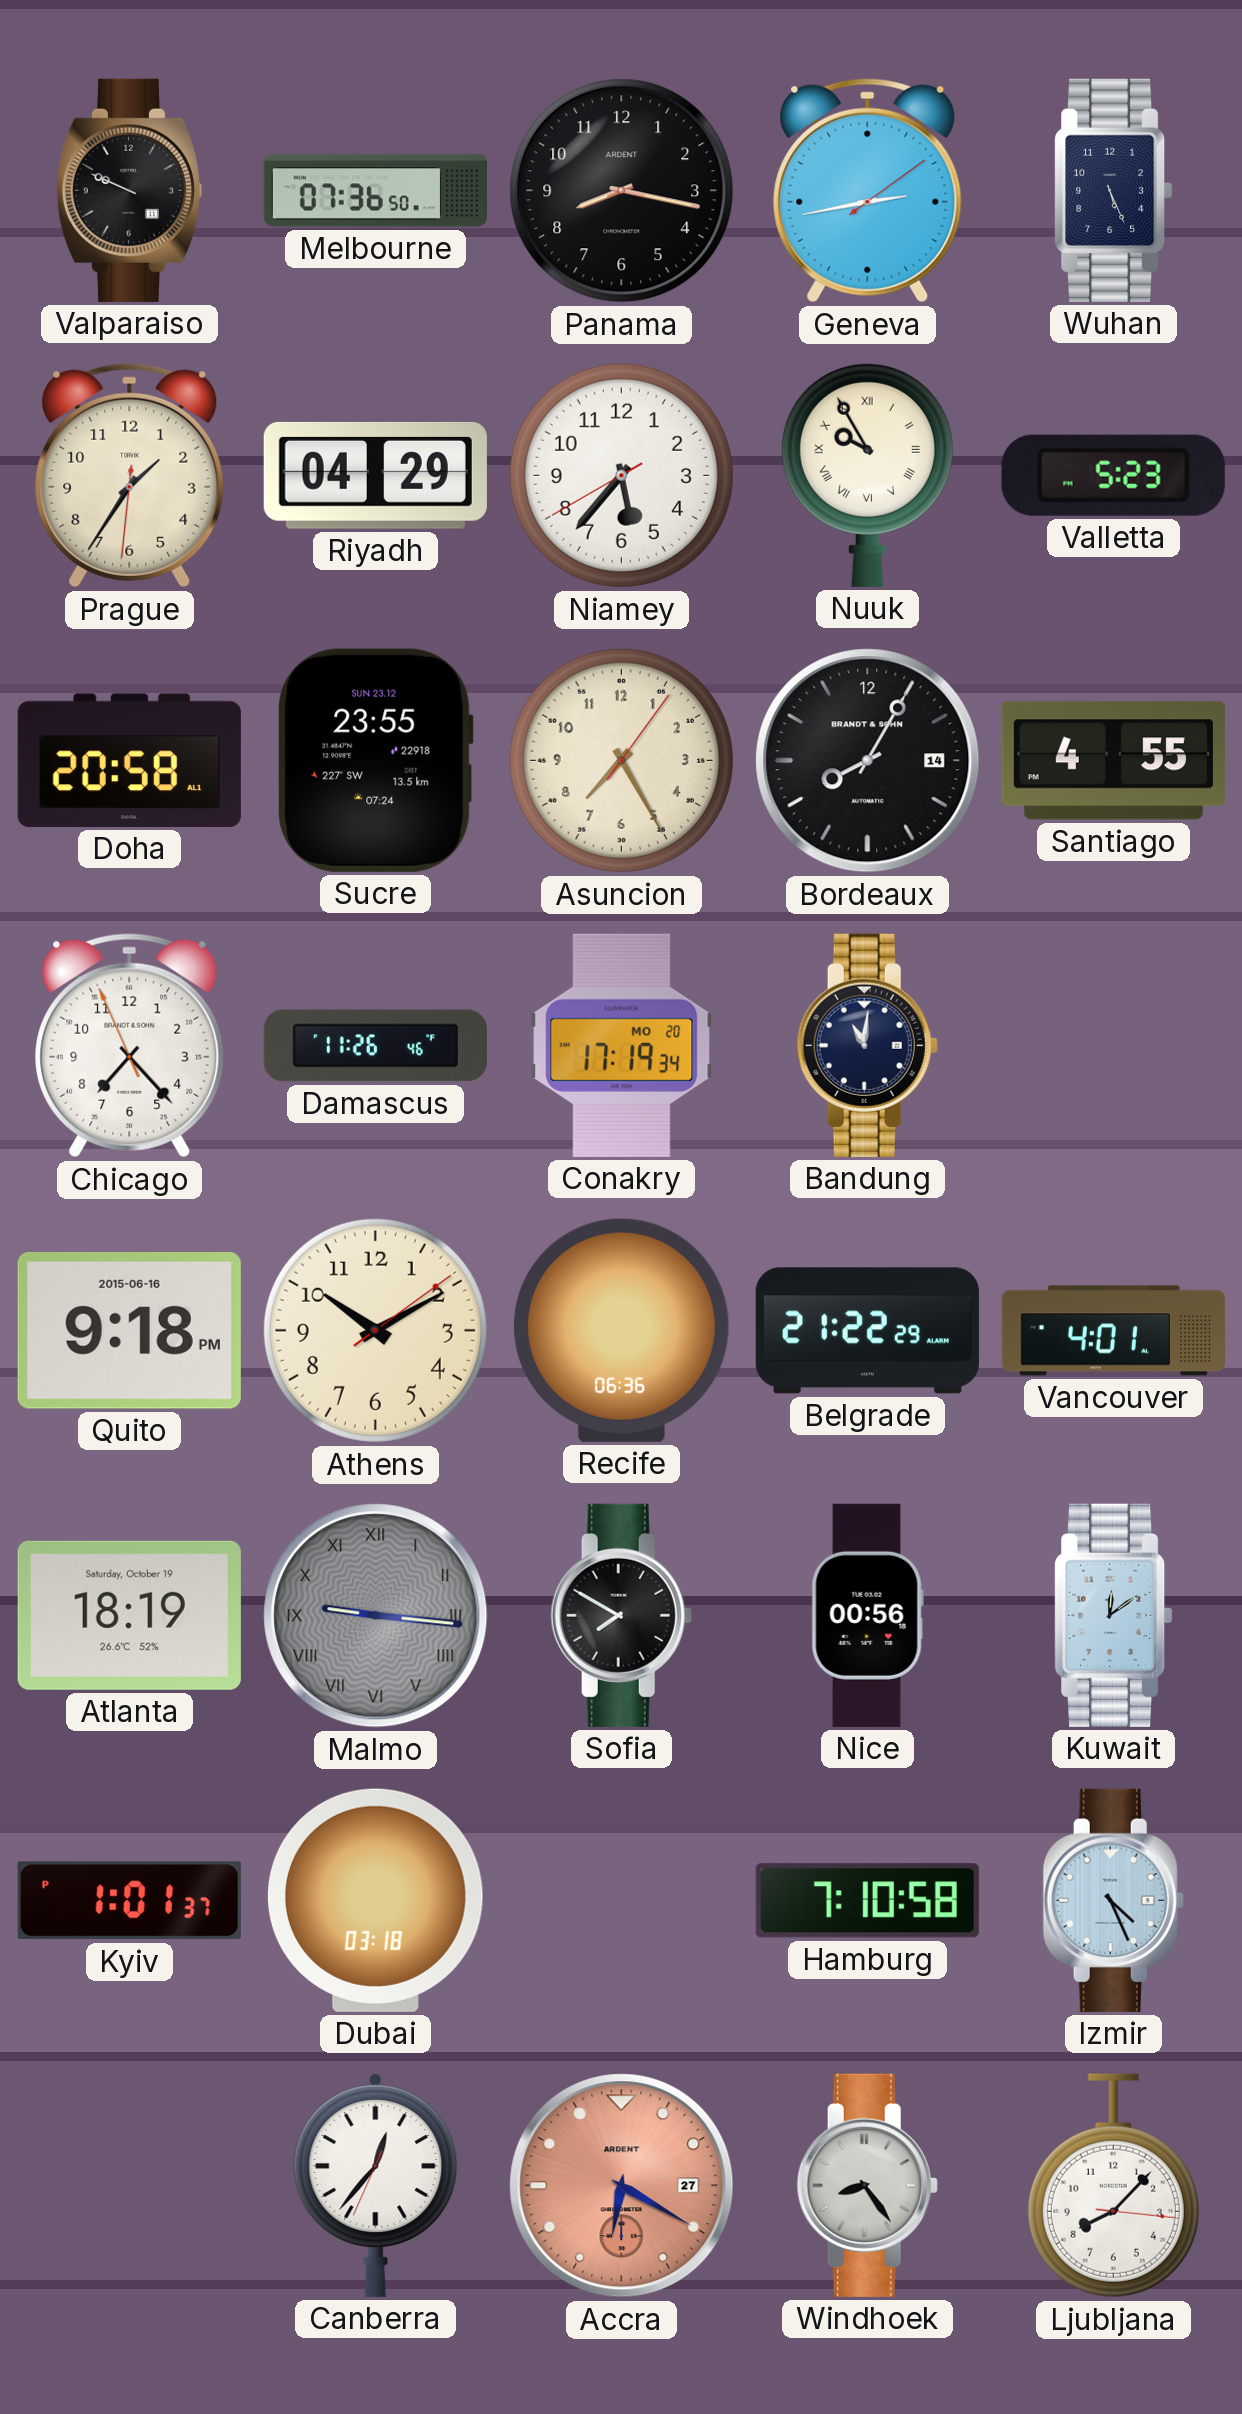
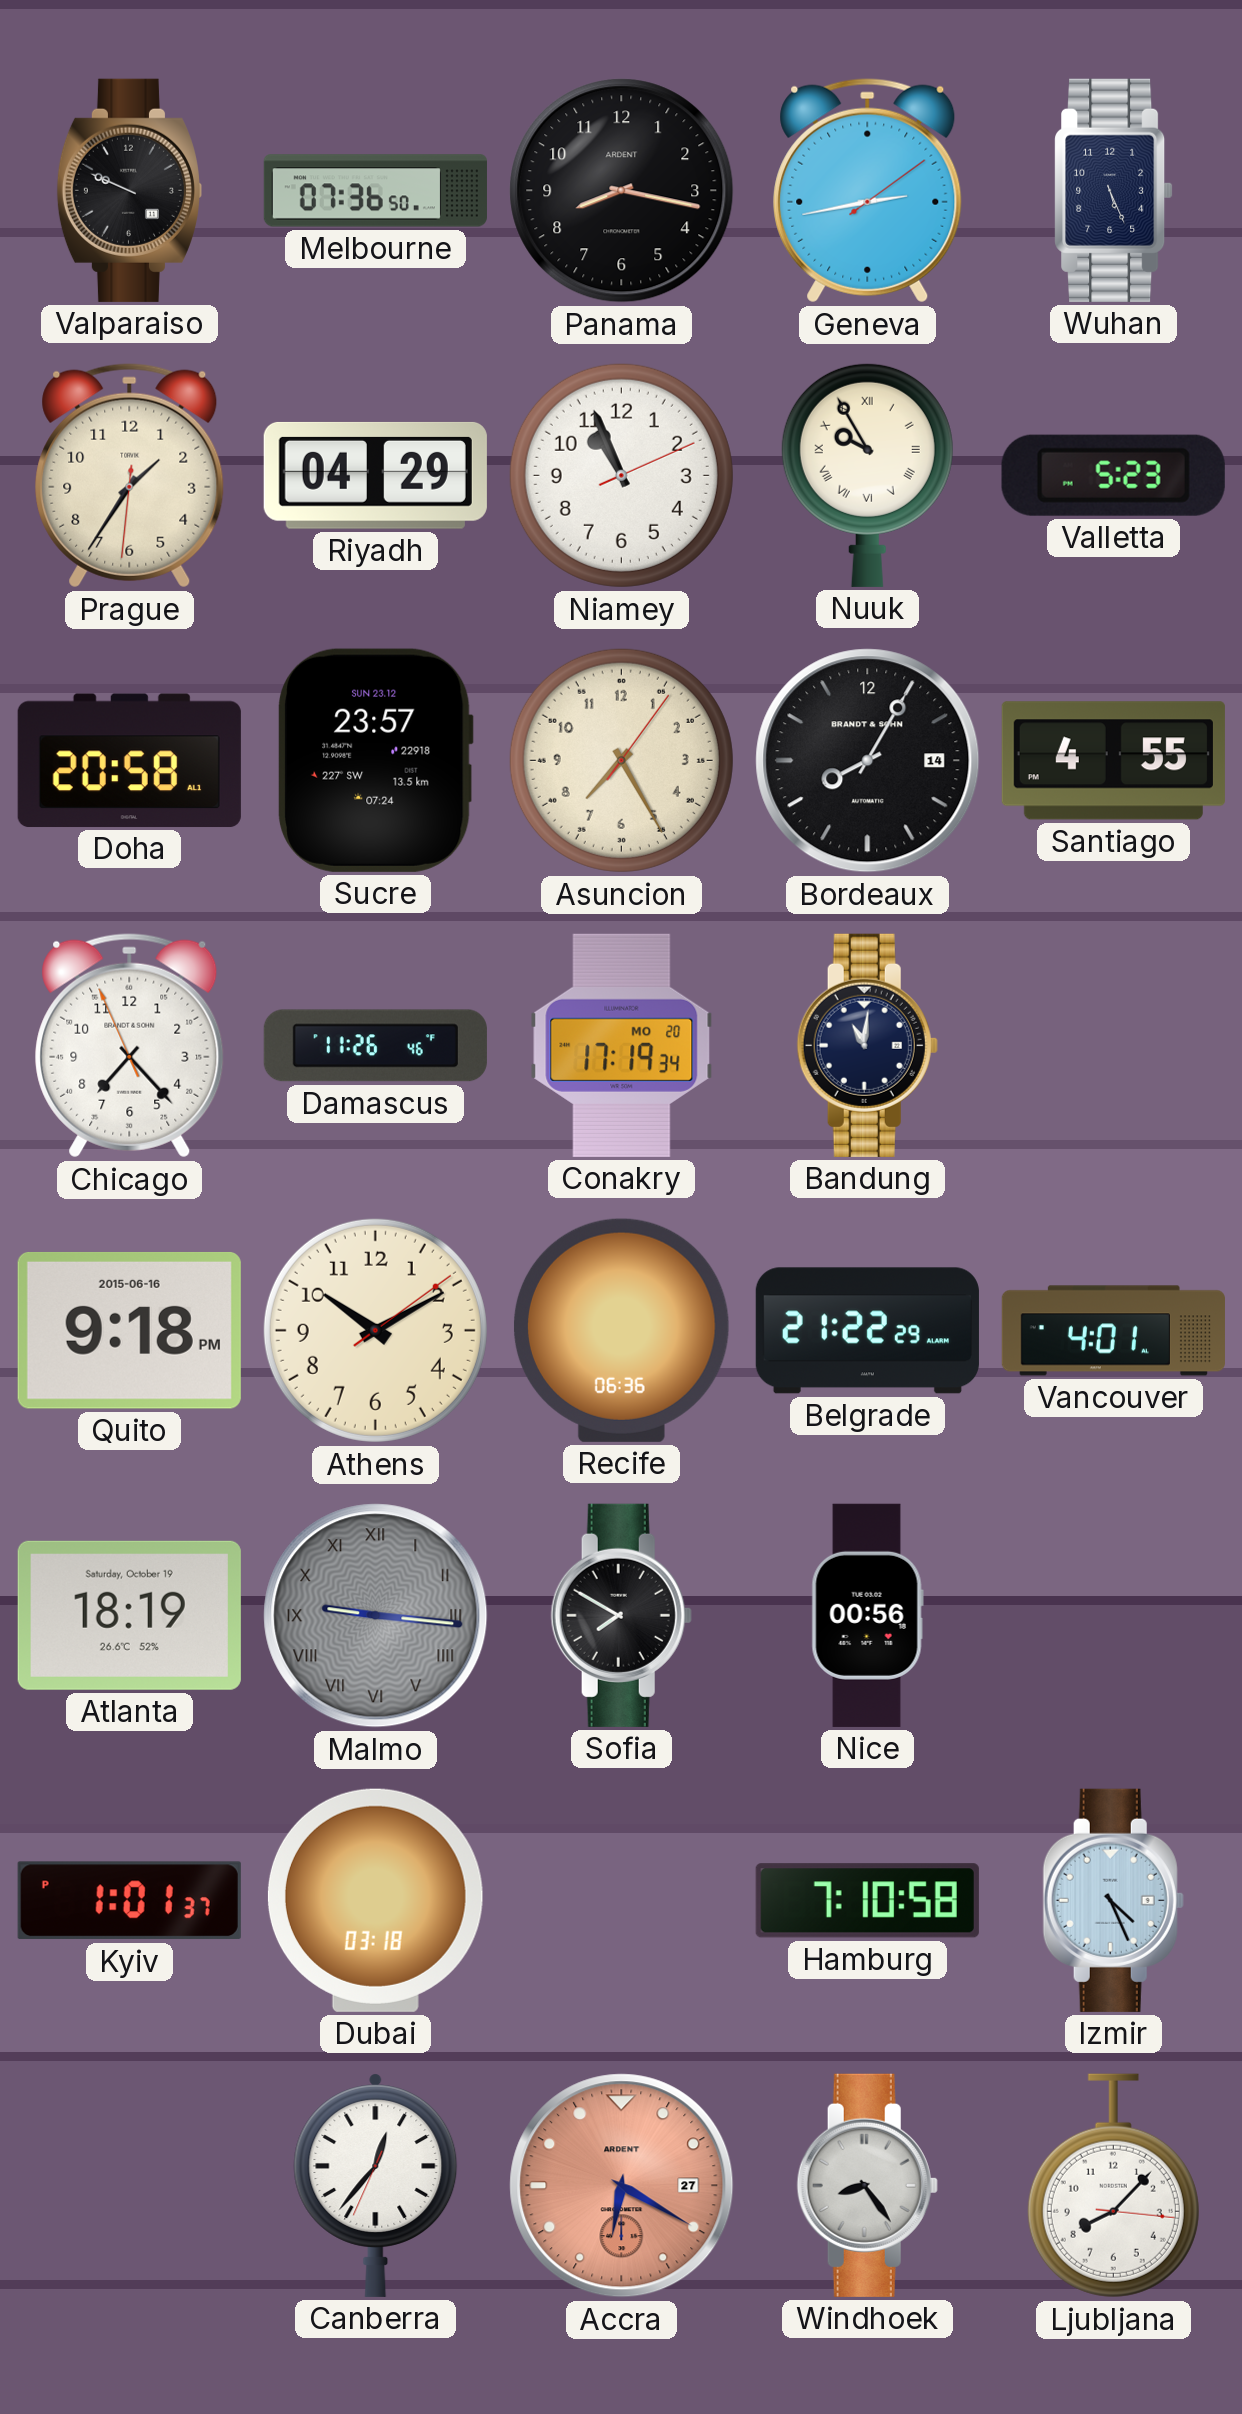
Niamey: 5:36 -> 10:56
Sucre: 23:55 -> 23:57
Kuwait: 12:09 -> none
